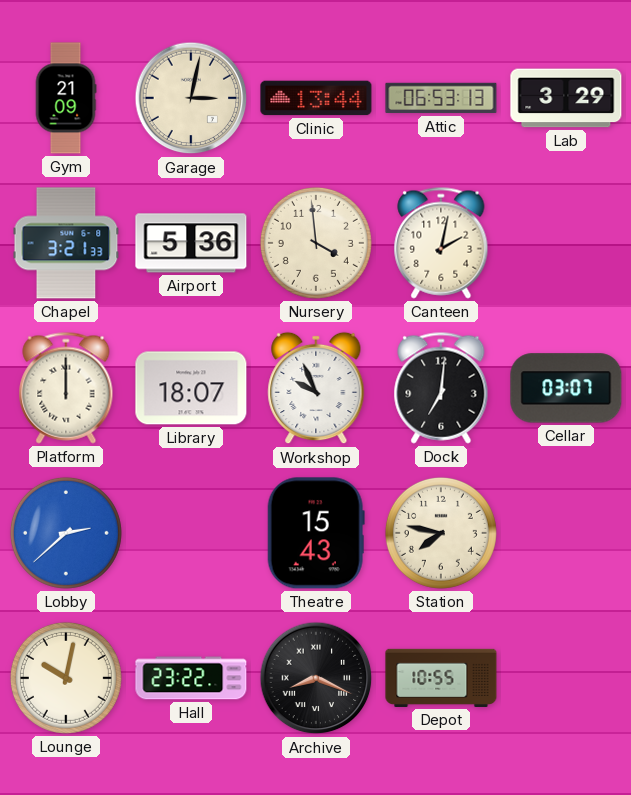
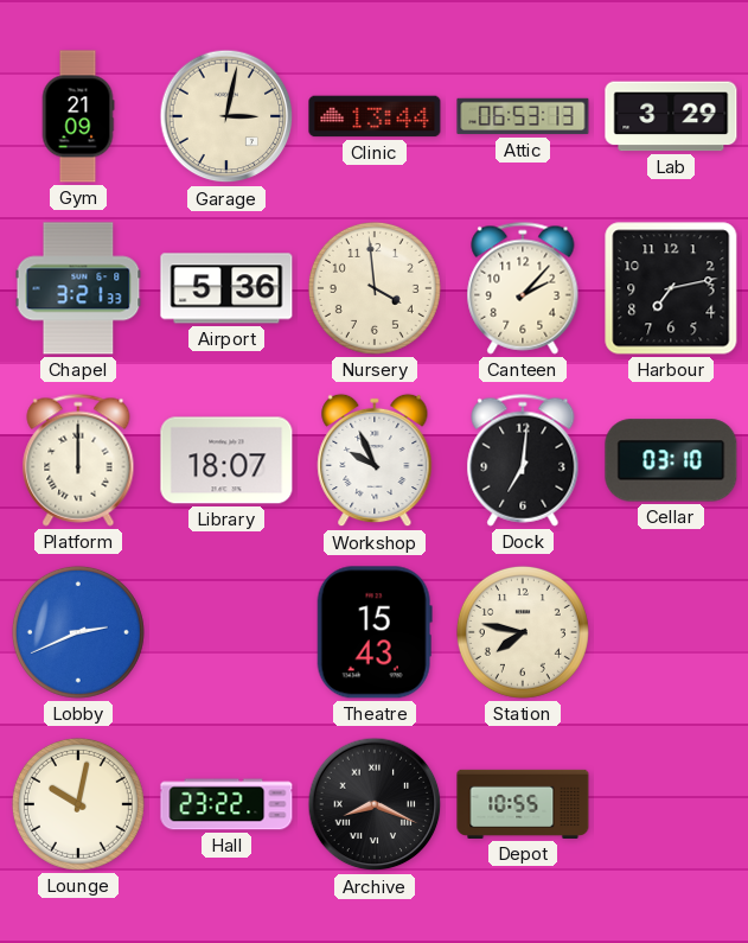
Canteen: 2:02 -> 2:07
Harbour: none -> 7:13
Cellar: 03:07 -> 03:10
Lobby: 2:38 -> 2:41
